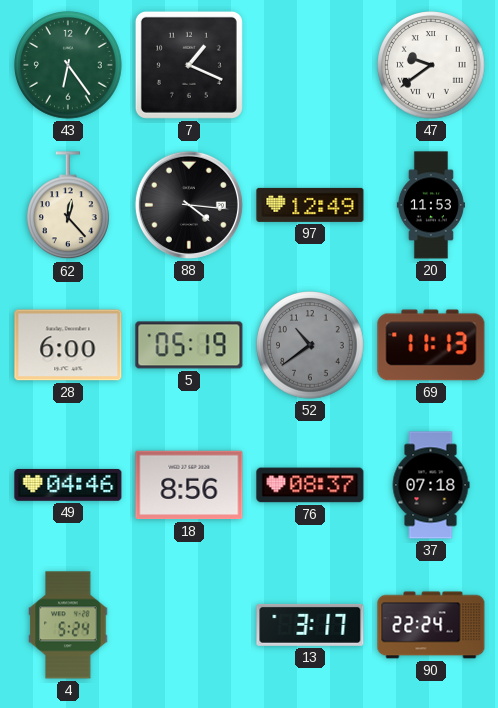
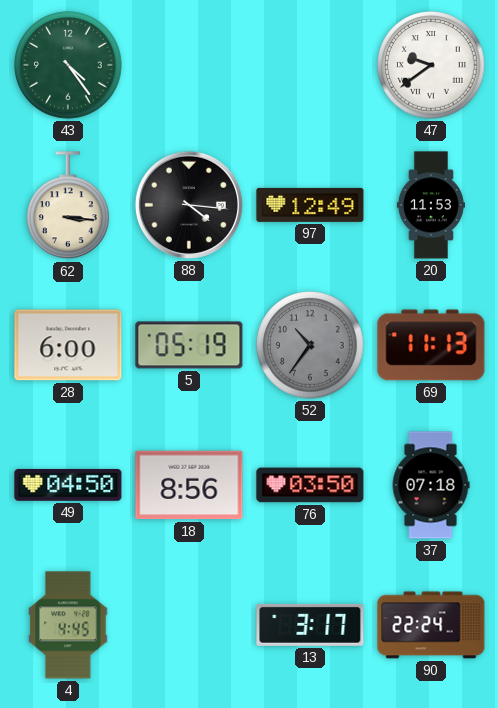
43: 6:24 -> 4:24
7: 1:19 -> none
62: 12:23 -> 3:16
52: 10:39 -> 10:36
49: 04:46 -> 04:50
76: 08:37 -> 03:50
4: 5:24 -> 4:45
